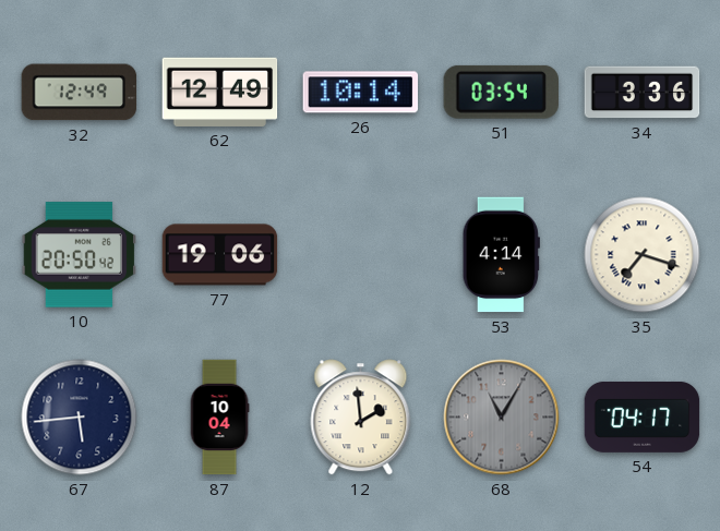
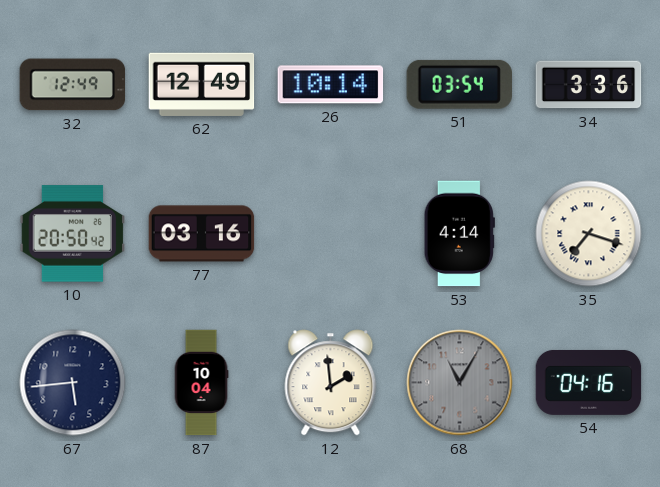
77: 19:06 -> 03:16
54: 04:17 -> 04:16
